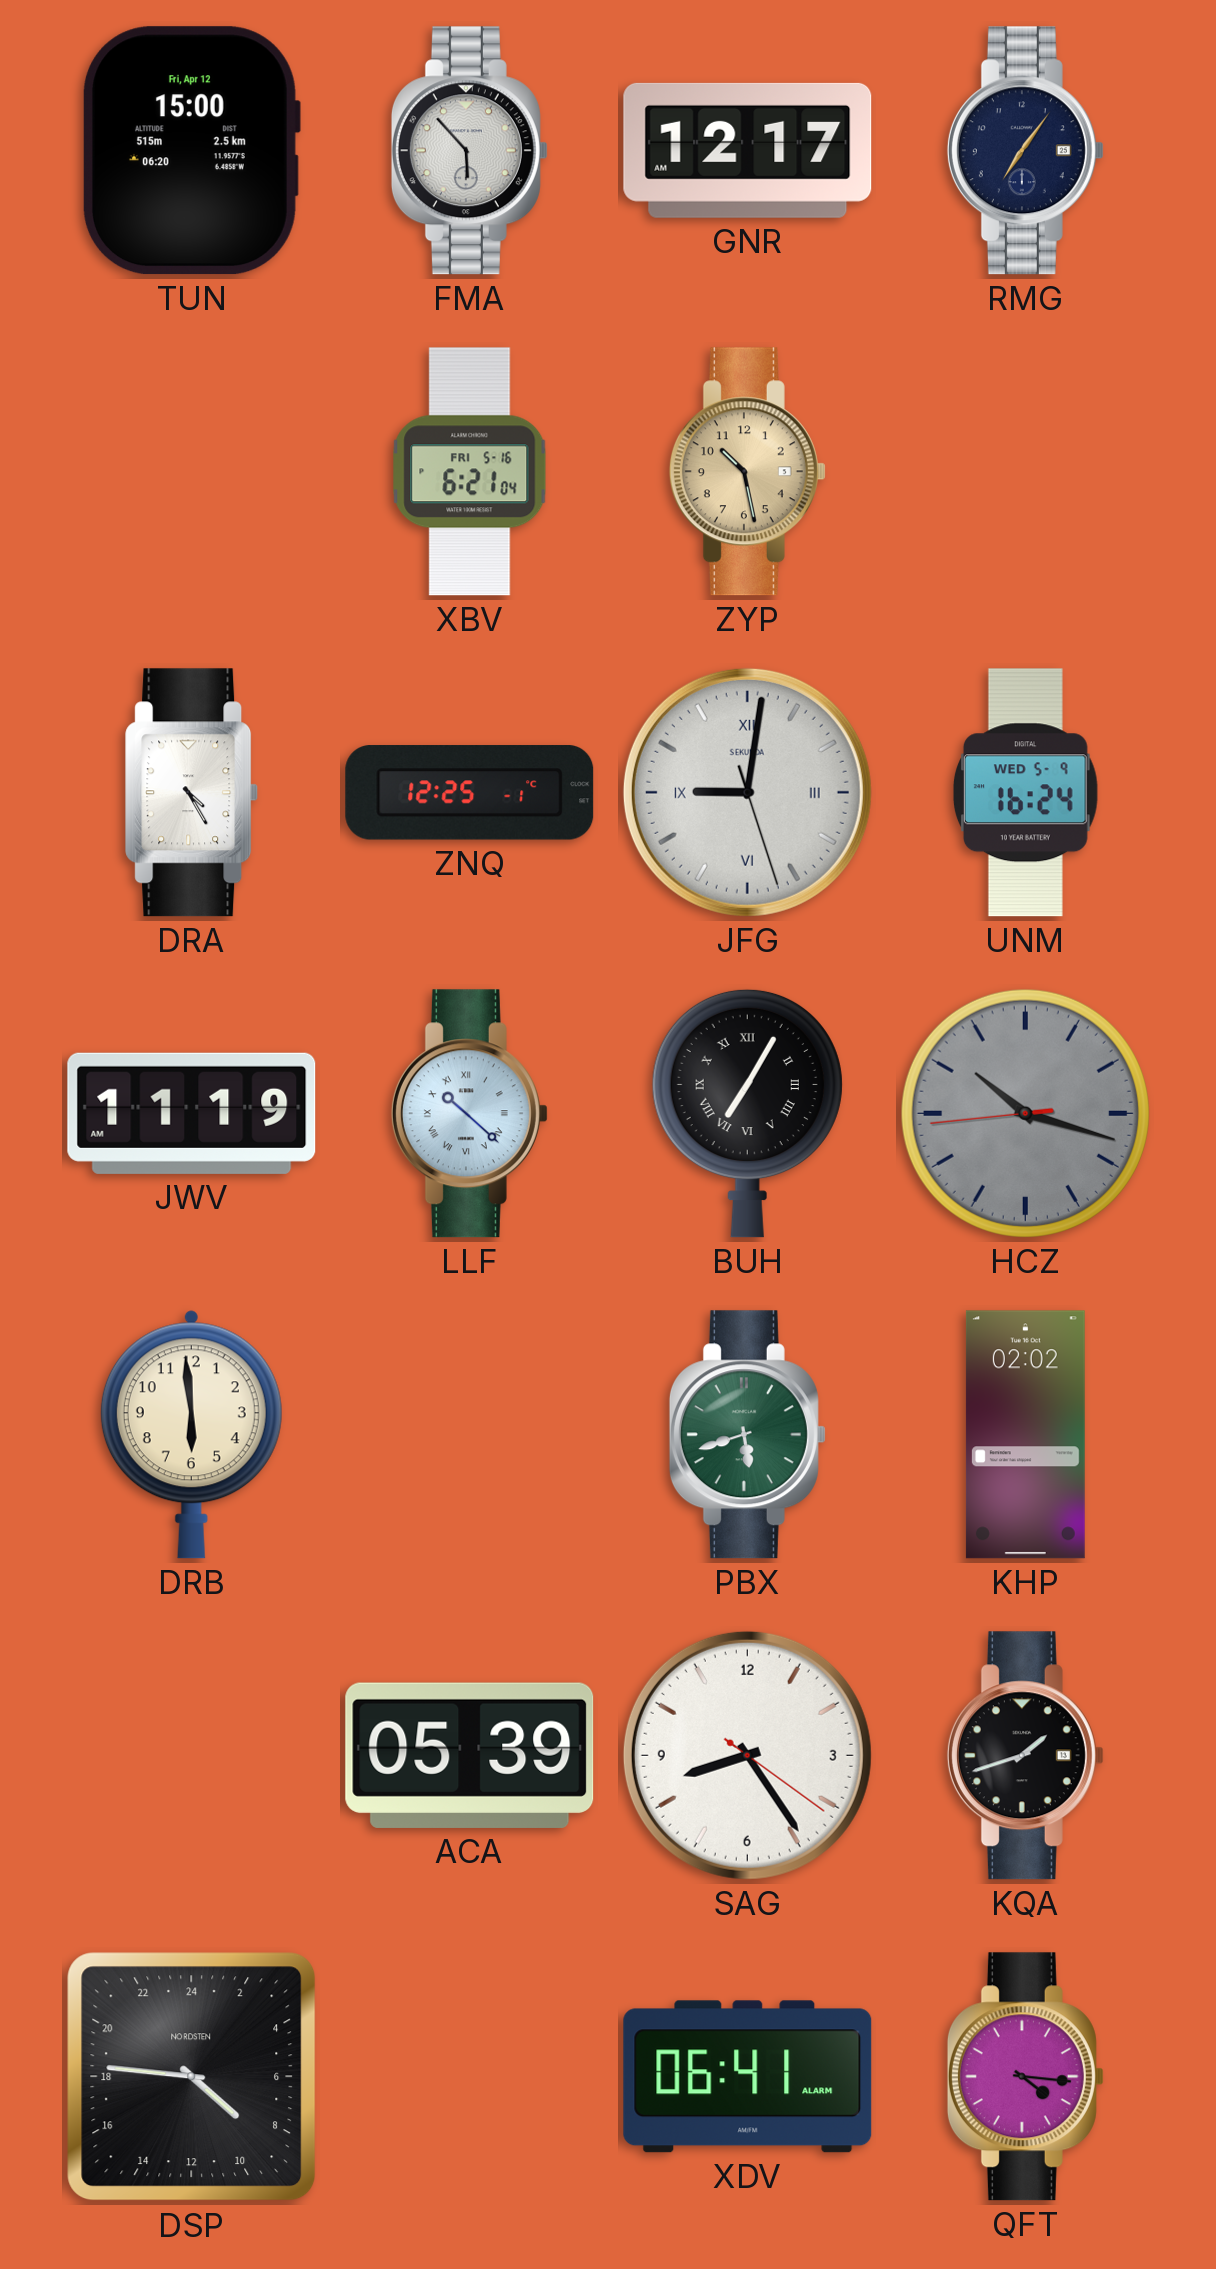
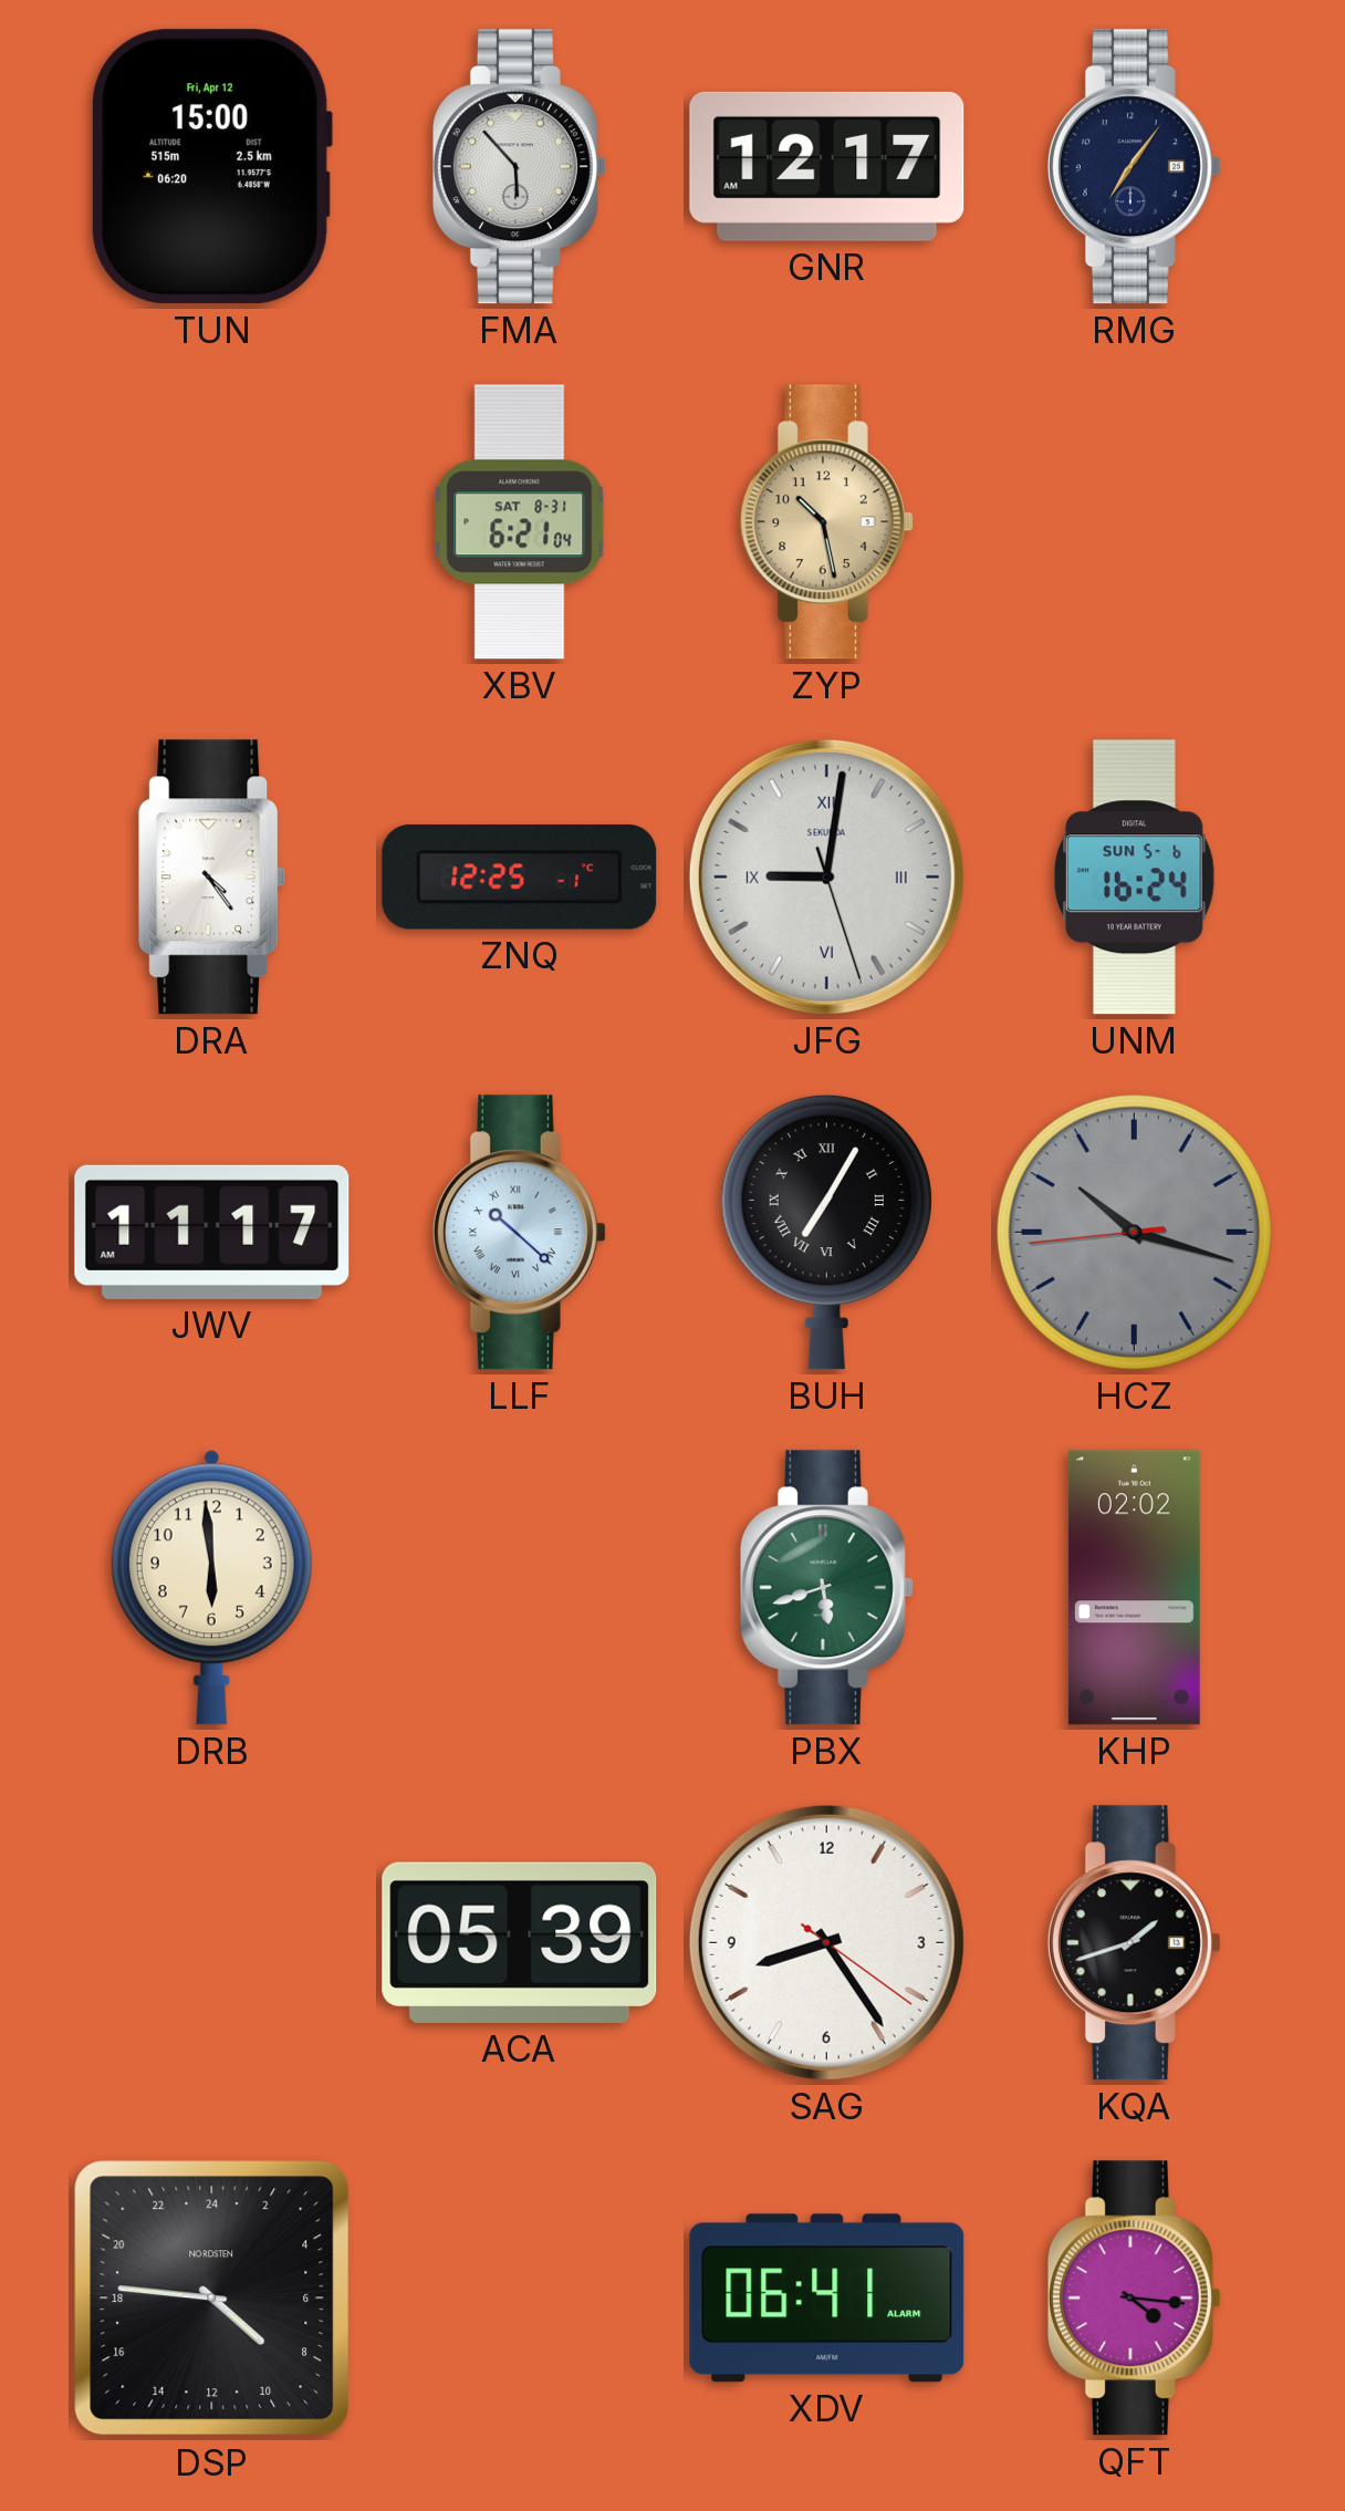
XBV date: FRI 5-16 -> SAT 8-31
DRA: 4:25 -> 4:24
UNM date: WED 5-9 -> SUN 5-6
JWV: 11:19 -> 11:17
